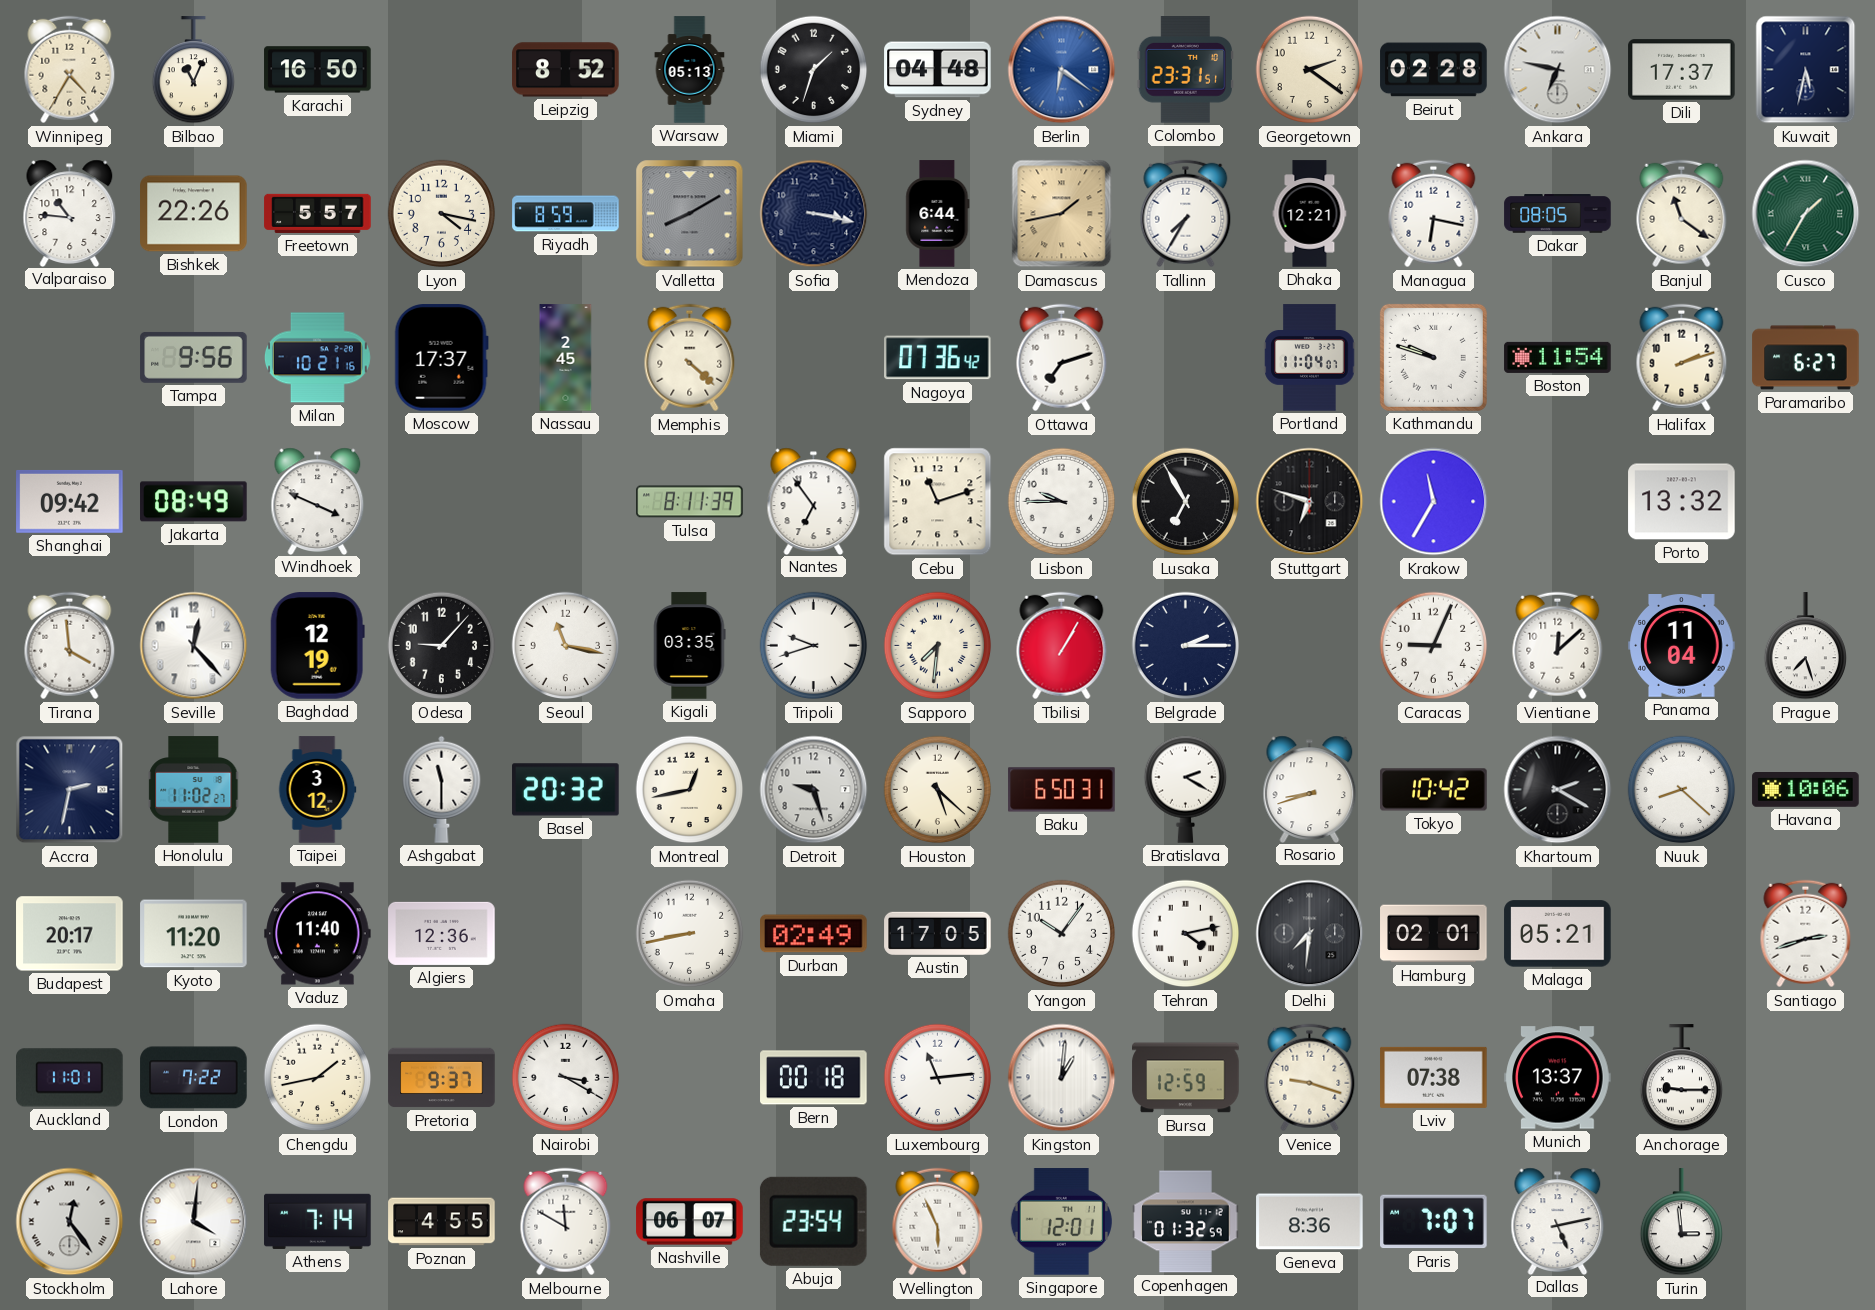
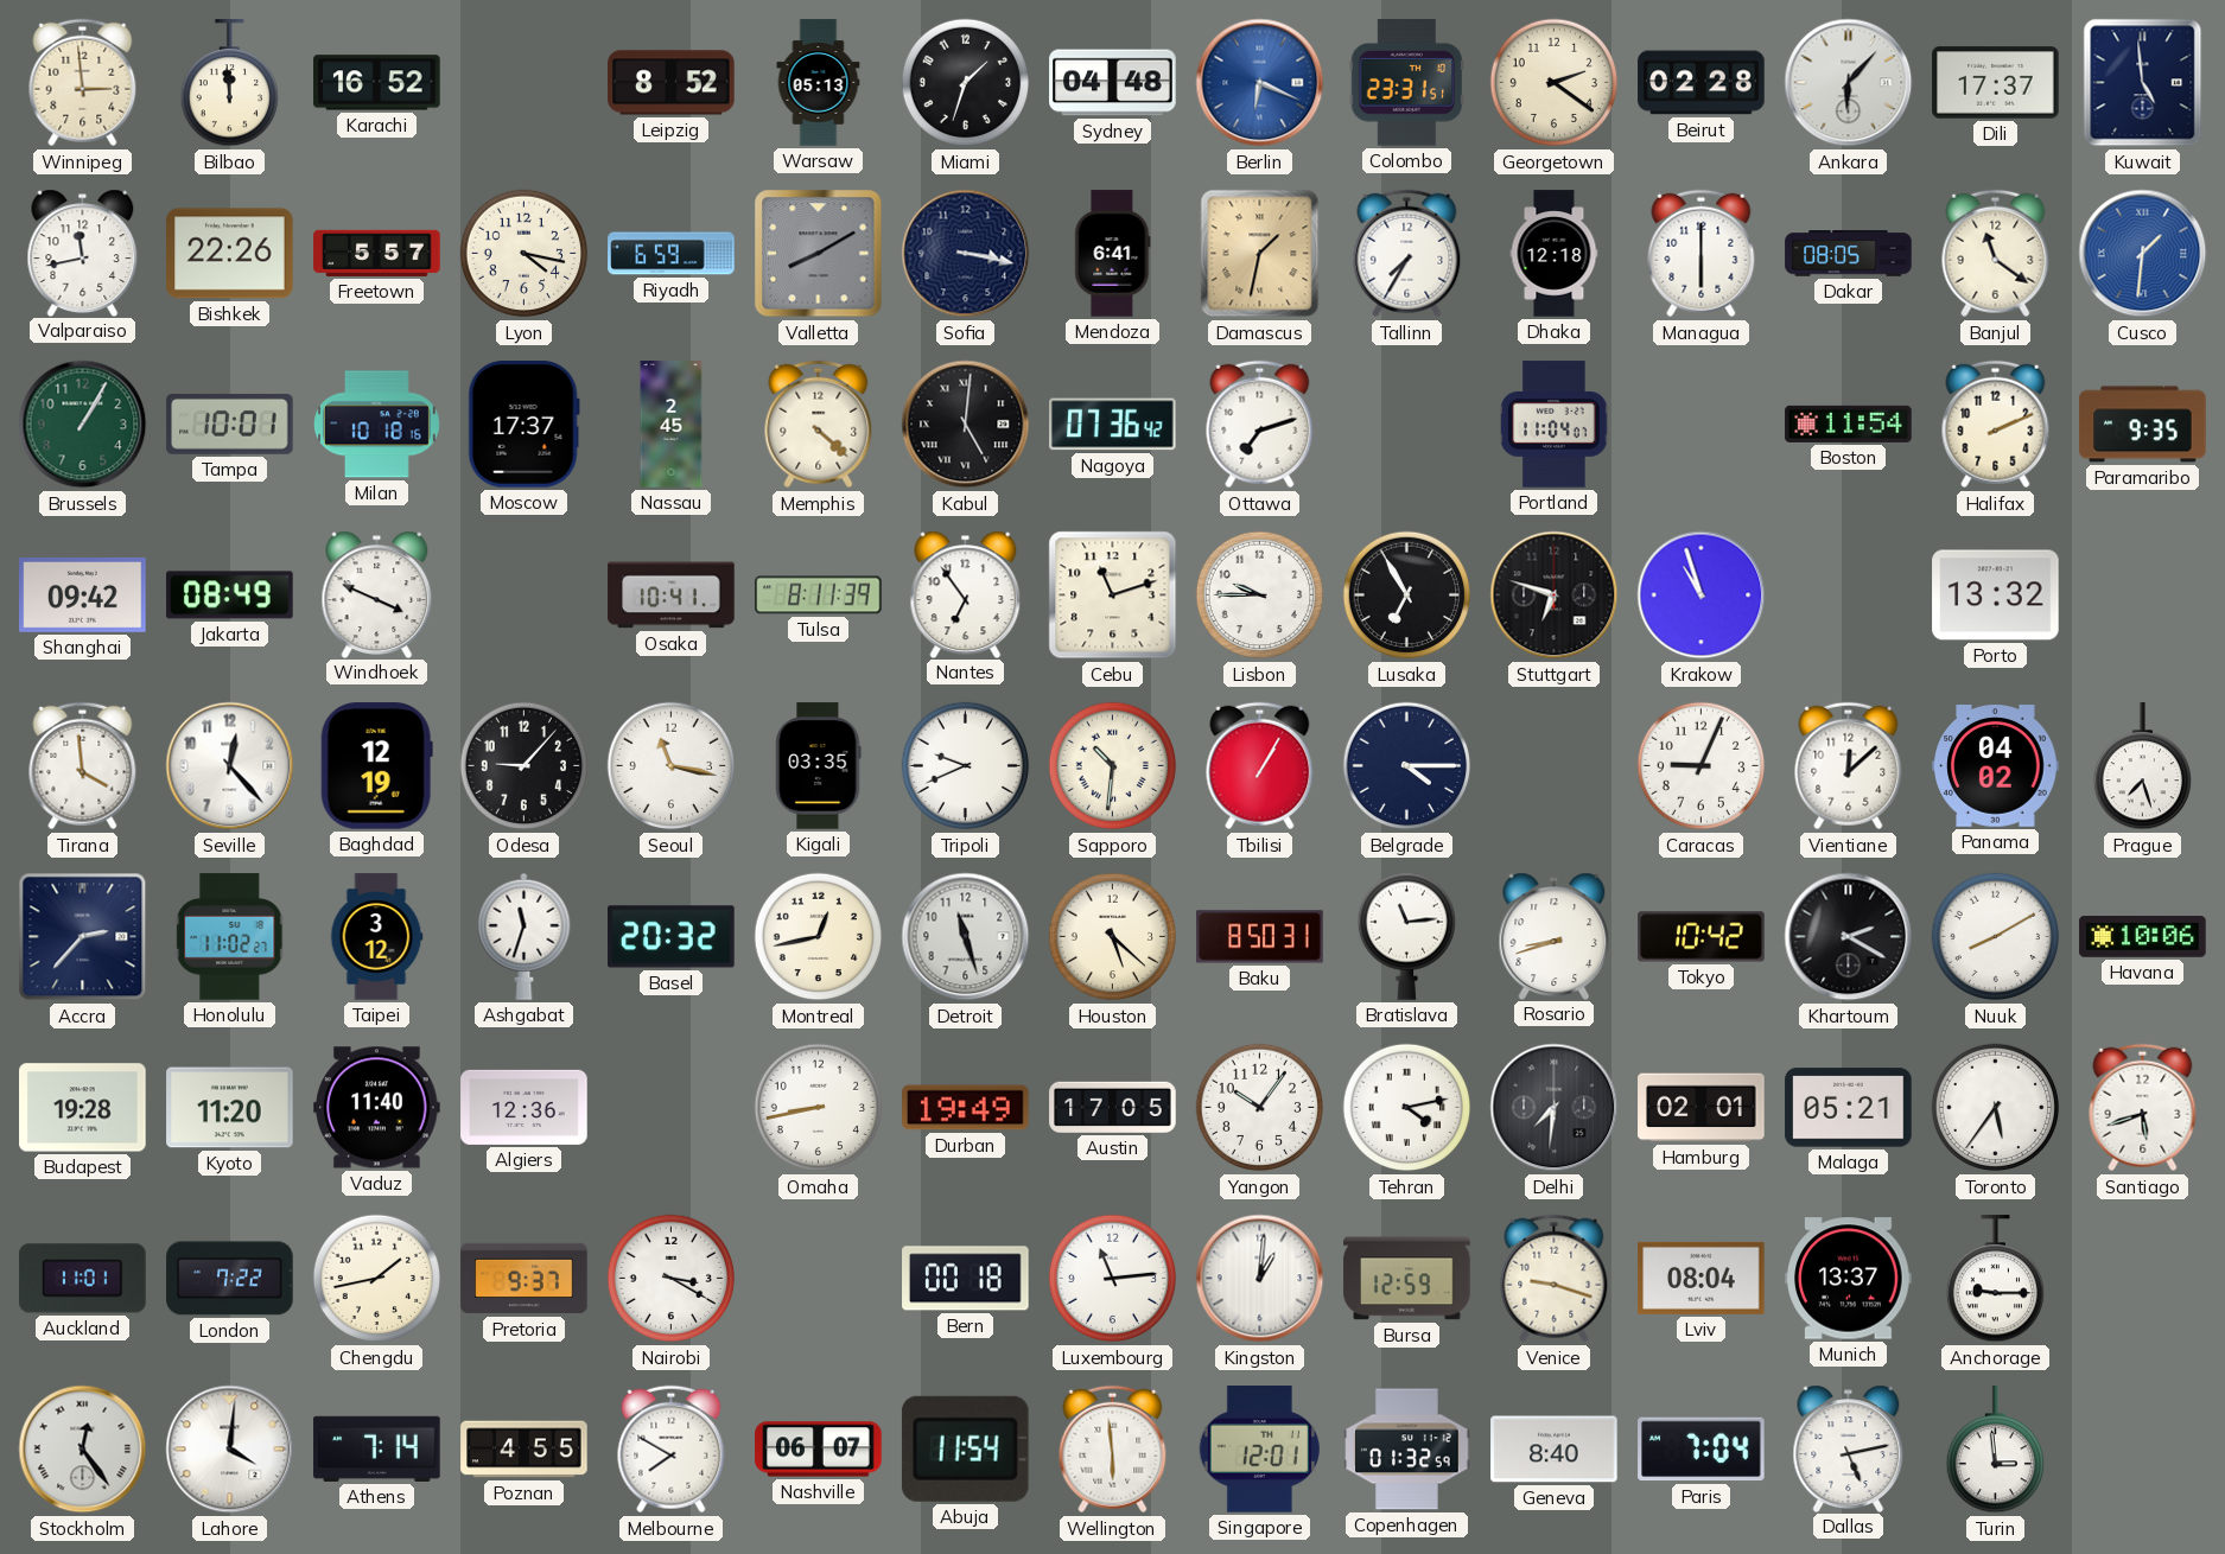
Winnipeg: 4:35 -> 2:59
Bilbao: 11:04 -> 11:59
Karachi: 16:50 -> 16:52
Berlin: 6:21 -> 6:19
Ankara: 6:47 -> 6:07
Kuwait: 5:32 -> 4:59
Valparaiso: 10:46 -> 11:43
Riyadh: 8:59 -> 6:59
Mendoza: 6:44 -> 6:41
Damascus: 1:43 -> 1:32
Dhaka: 12:21 -> 12:18
Managua: 6:17 -> 6:00
Cusco: 1:35 -> 1:31
Cusco dial: green -> blue
Brussels: none -> 1:05
Tampa: 9:56 -> 10:01
Milan: 10:21 -> 10:18
Kabul: none -> 5:01
Kathmandu: 9:48 -> none
Halifax: 2:12 -> 2:11
Paramaribo: 6:27 -> 9:35
Osaka: none -> 10:41
Krakow: 11:35 -> 10:57
Tripoli: 9:42 -> 9:41
Sapporo: 7:31 -> 10:31
Belgrade: 2:15 -> 4:15
Panama: 11:04 -> 04:02
Accra: 2:32 -> 2:37
Ashgabat: 11:30 -> 11:33
Detroit: 9:27 -> 11:27
Baku: 6:50 -> 8:50
Bratislava: 2:20 -> 11:14
Nuuk: 8:22 -> 8:10
Budapest: 20:17 -> 19:28
Durban: 02:49 -> 19:49
Toronto: none -> 5:36
Santiago: 2:42 -> 5:42
Lviv: 07:38 -> 08:04
Melbourne: 11:50 -> 7:50
Abuja: 23:54 -> 11:54
Wellington: 5:56 -> 5:59
Geneva: 8:36 -> 8:40
Paris: 7:07 -> 7:04
